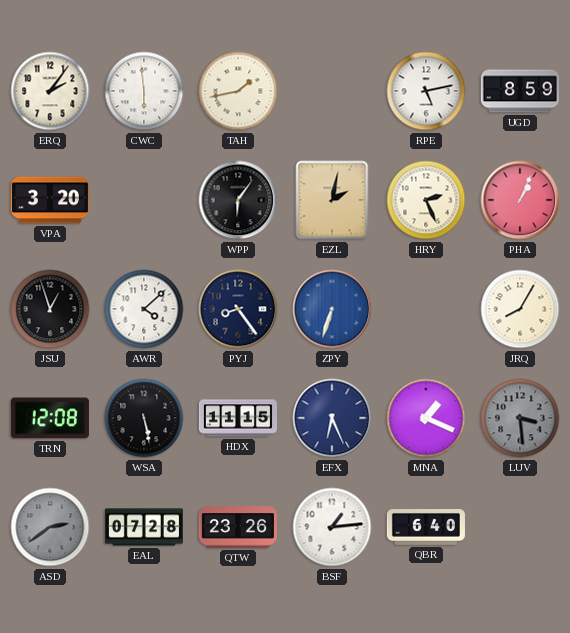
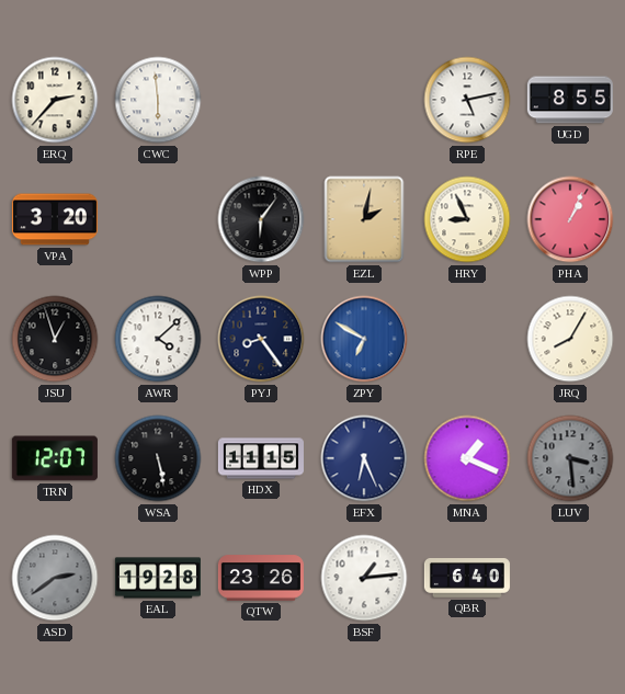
ERQ: 2:06 -> 2:37
TAH: 1:43 -> none
UGD: 8:59 -> 8:55
HRY: 2:26 -> 8:56
ZPY: 6:33 -> 6:50
TRN: 12:08 -> 12:07
EAL: 07:28 -> 19:28
